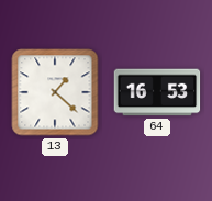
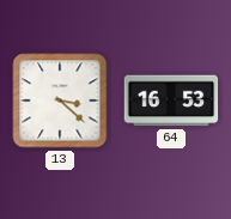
13: 1:22 -> 3:22
